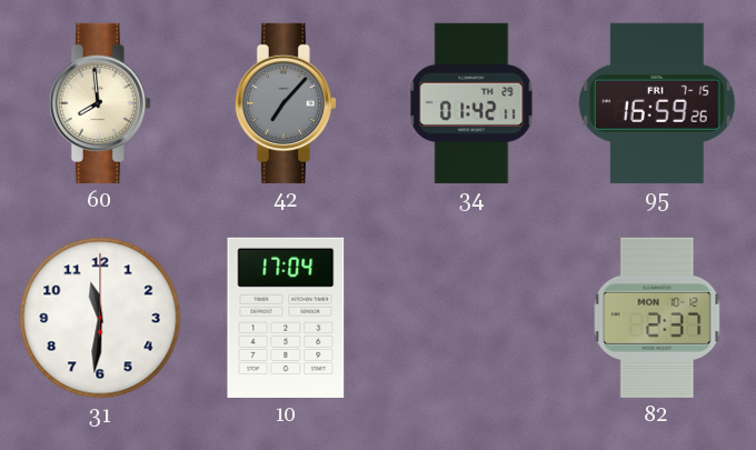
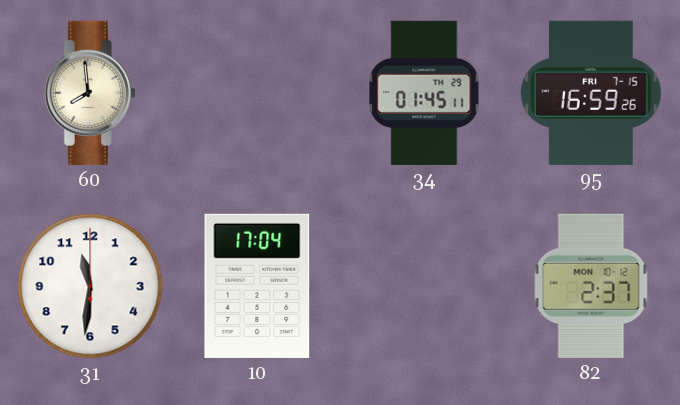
42: 7:07 -> none
34: 01:42 -> 01:45
